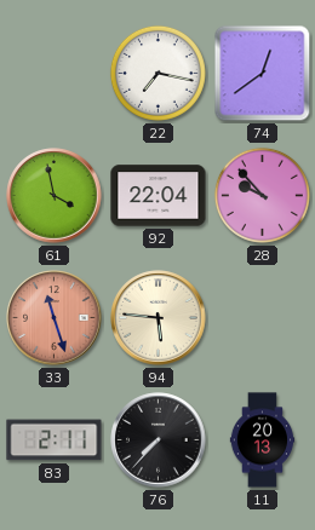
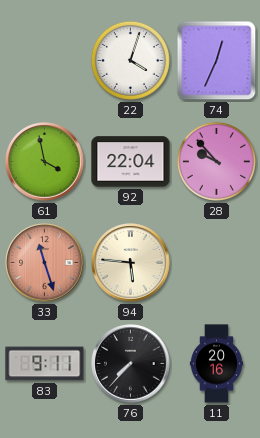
22: 7:17 -> 4:03
74: 12:39 -> 12:34
83: 2:11 -> 9:11
11: 20:13 -> 20:16
